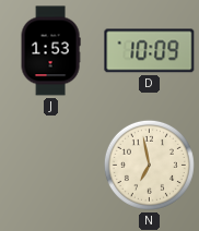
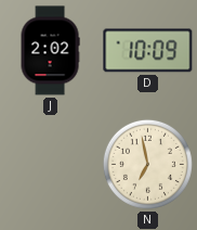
J: 1:53 -> 2:02
